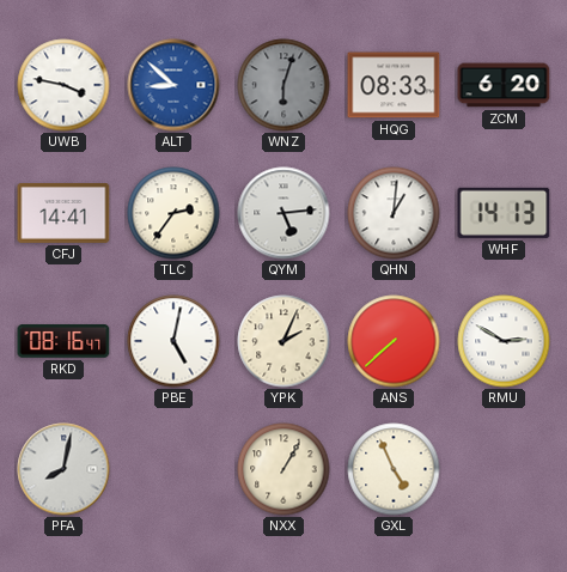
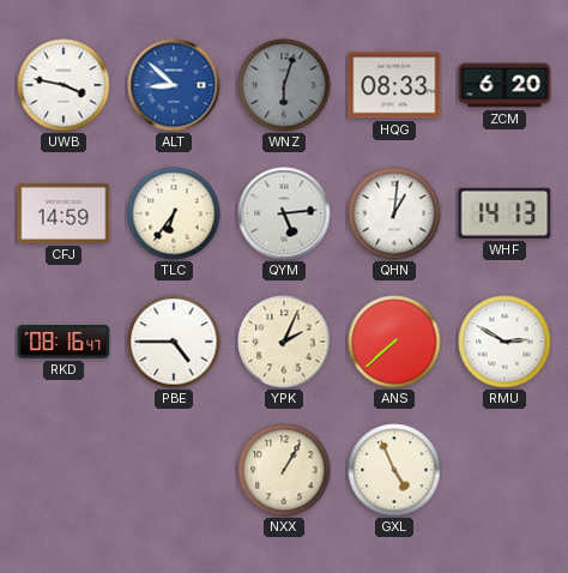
CFJ: 14:41 -> 14:59
TLC: 2:36 -> 6:36
PBE: 5:02 -> 4:45
PFA: 8:02 -> none
